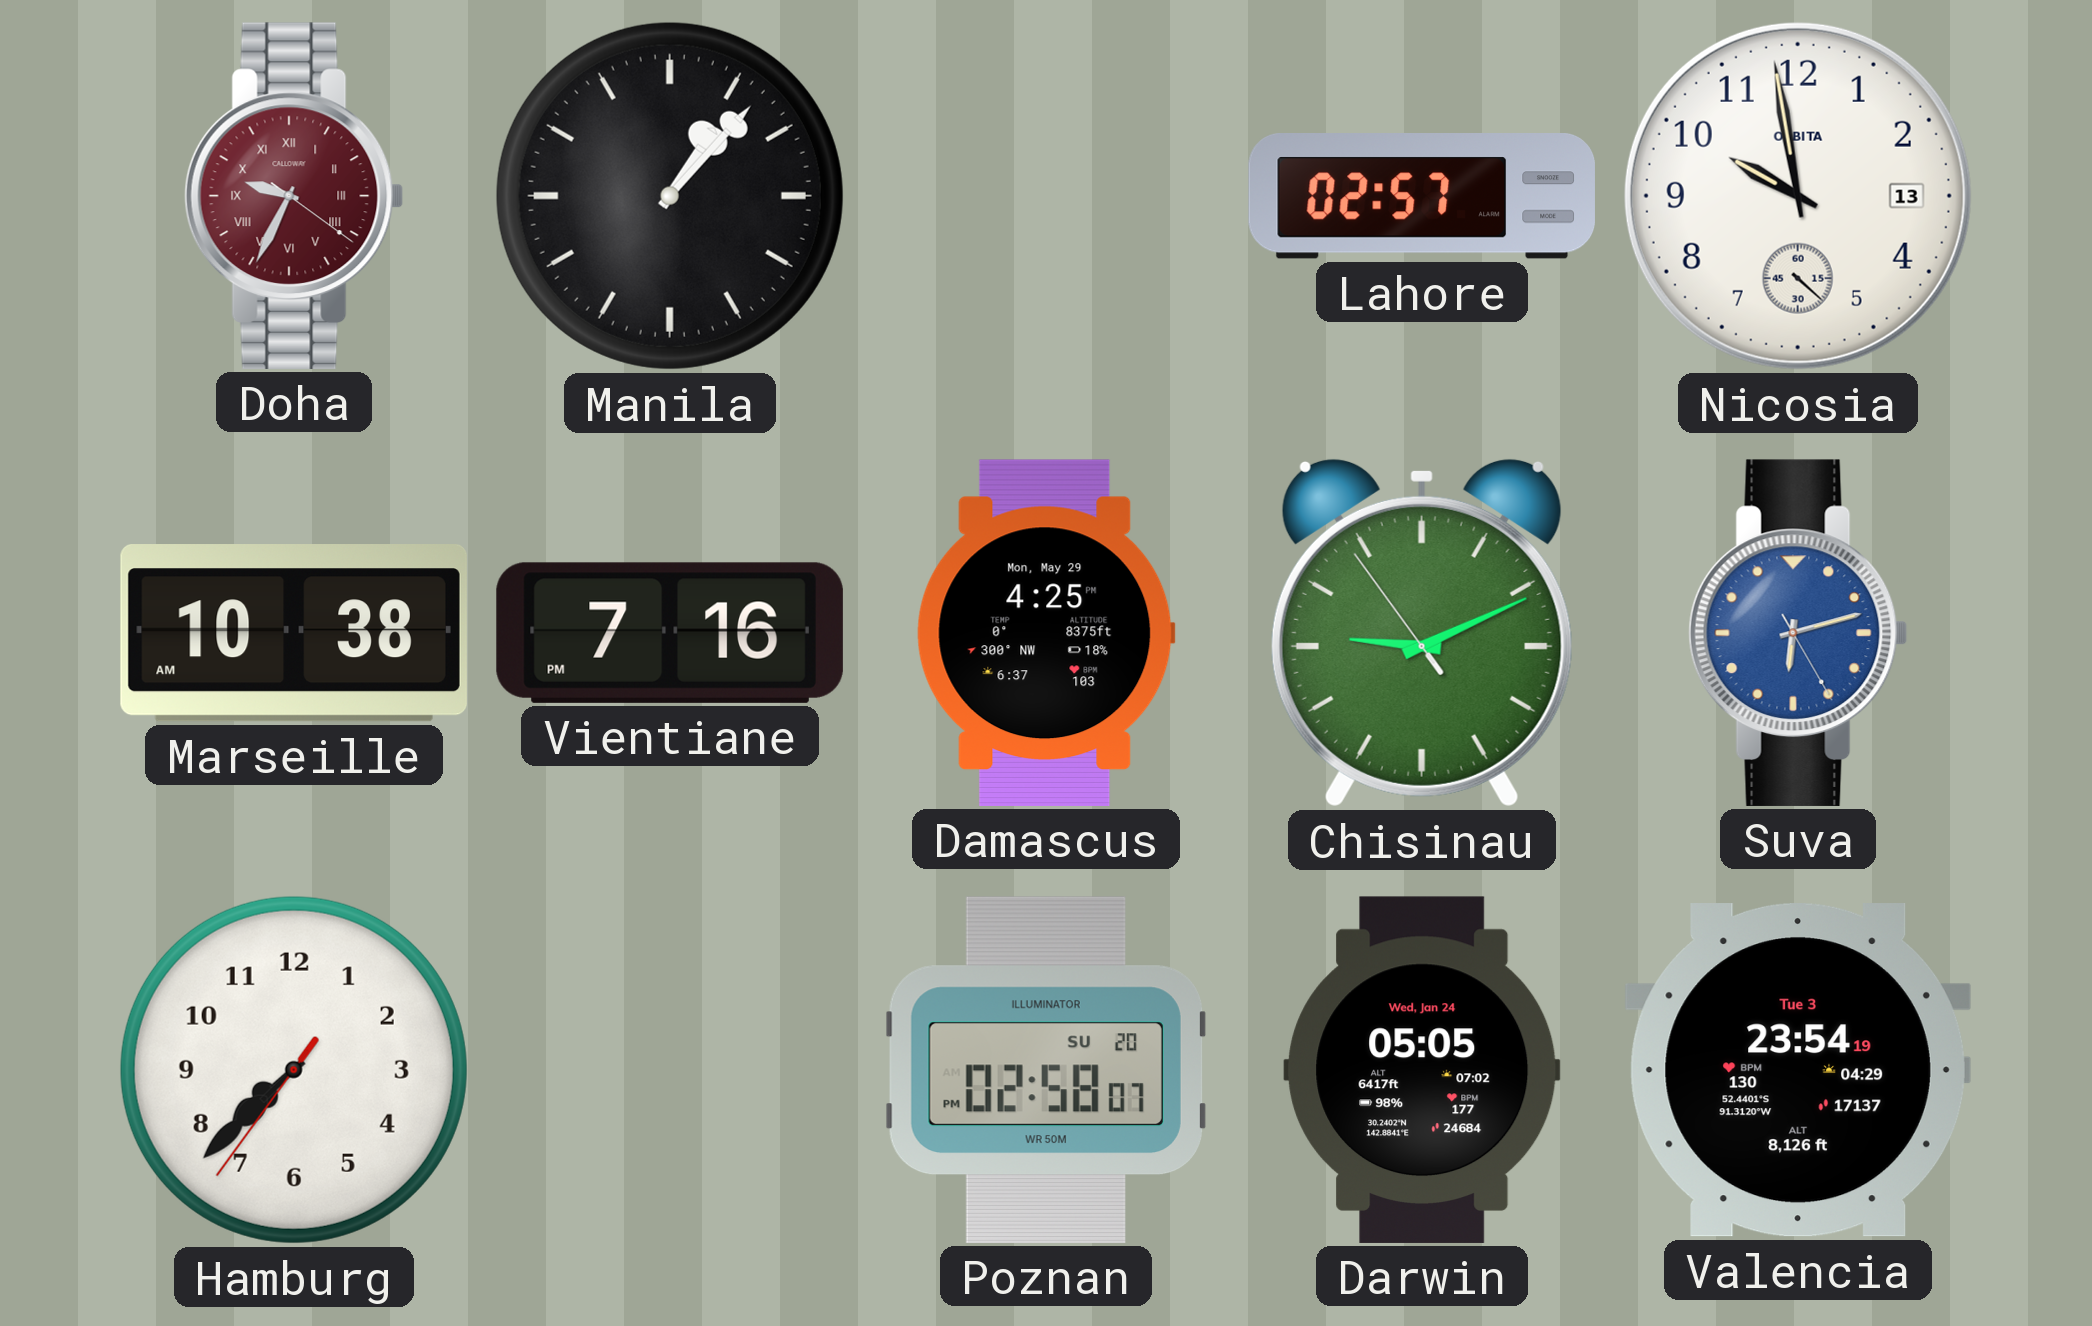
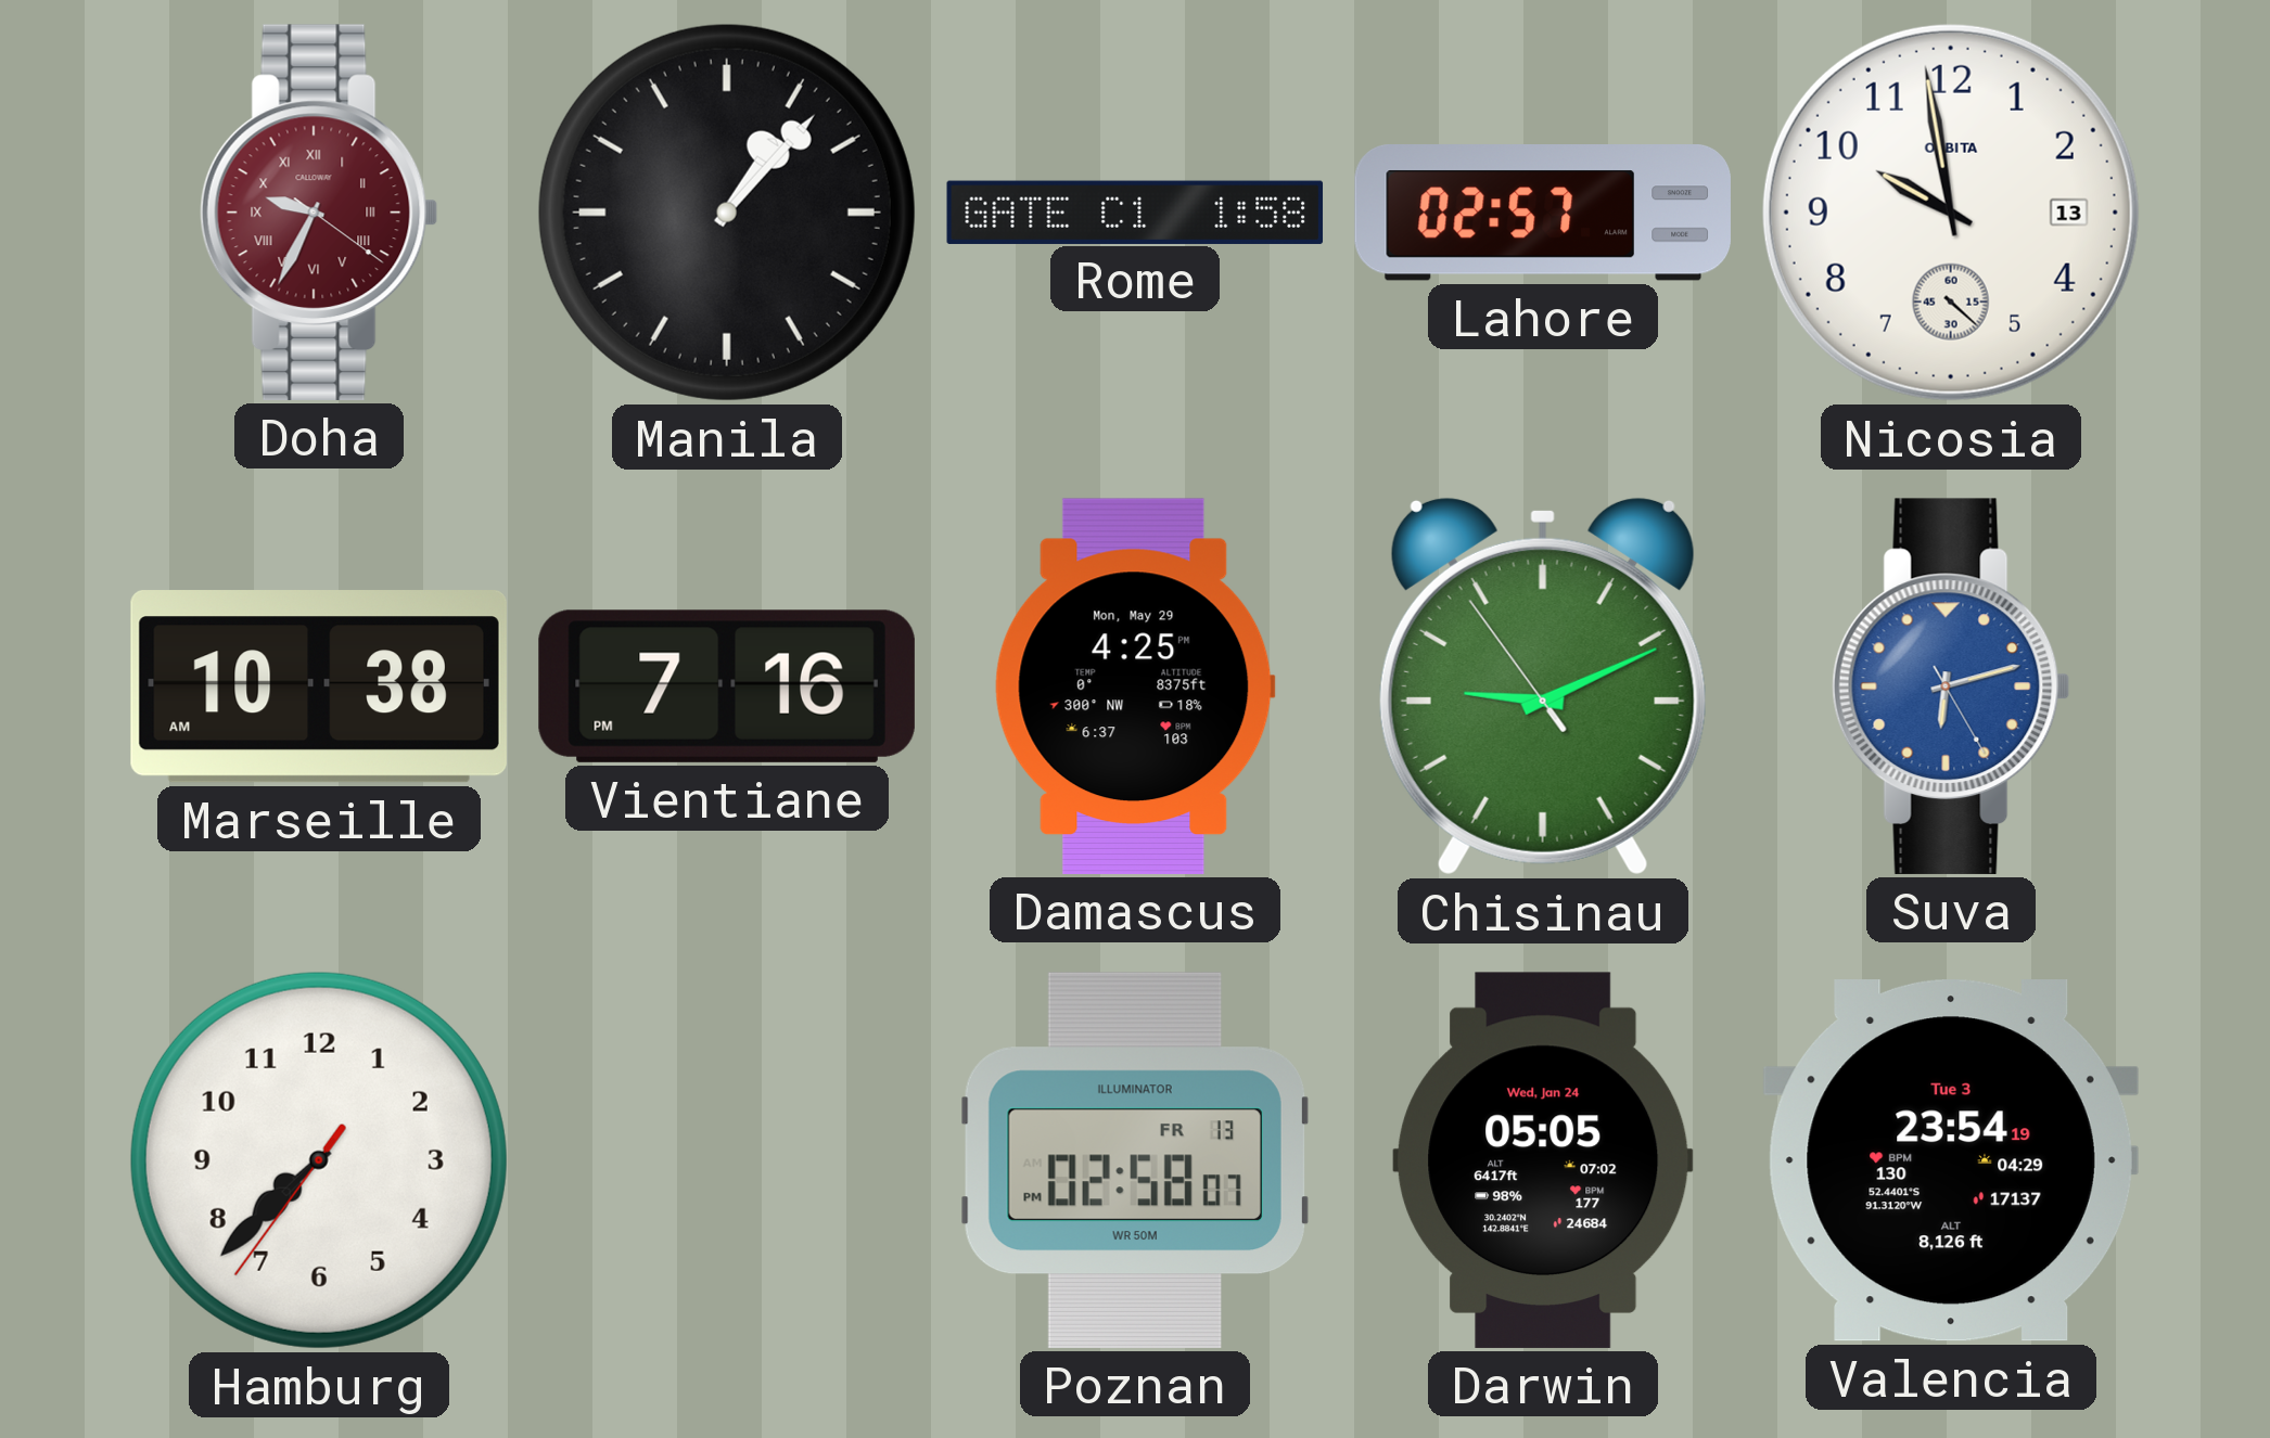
Rome: none -> 1:58
Poznan date: SU 20 -> FR 13
